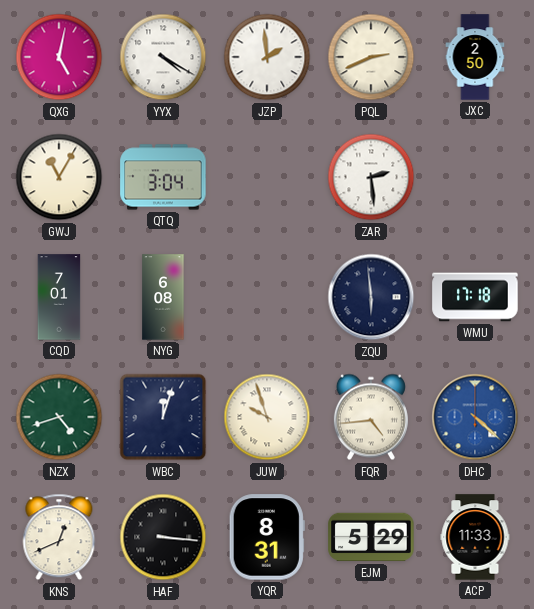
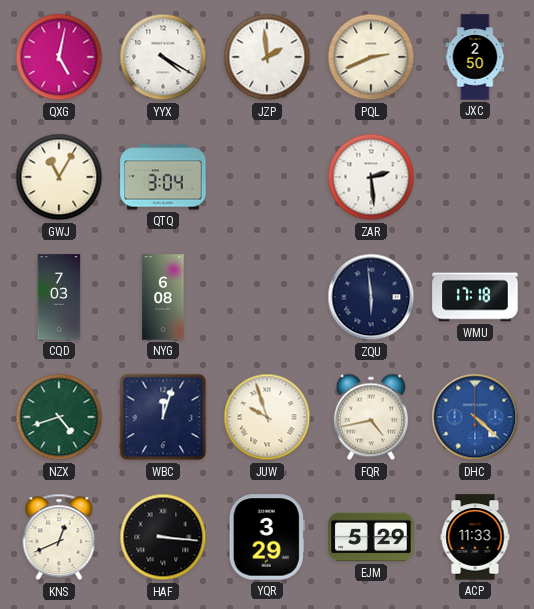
CQD: 7:01 -> 7:03
FQR: 4:44 -> 4:43
YQR: 8:31 -> 3:29
